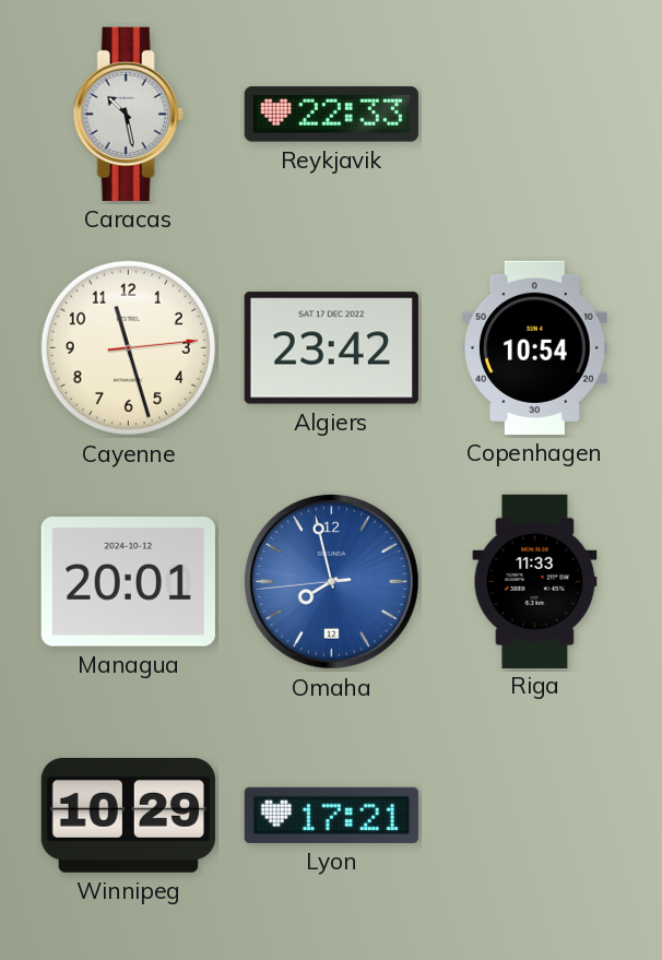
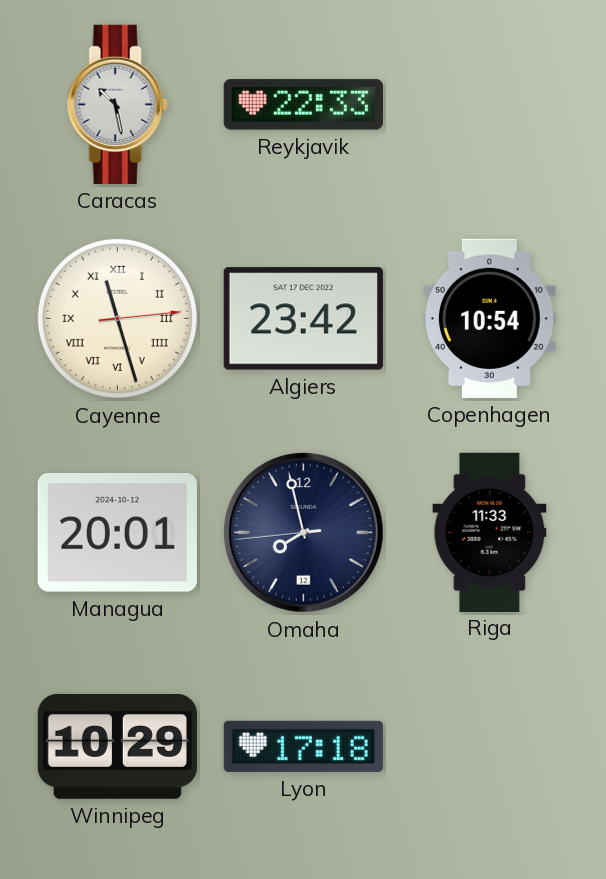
Cayenne numerals: Arabic -> Roman
Omaha dial: blue -> navy
Lyon: 17:21 -> 17:18
